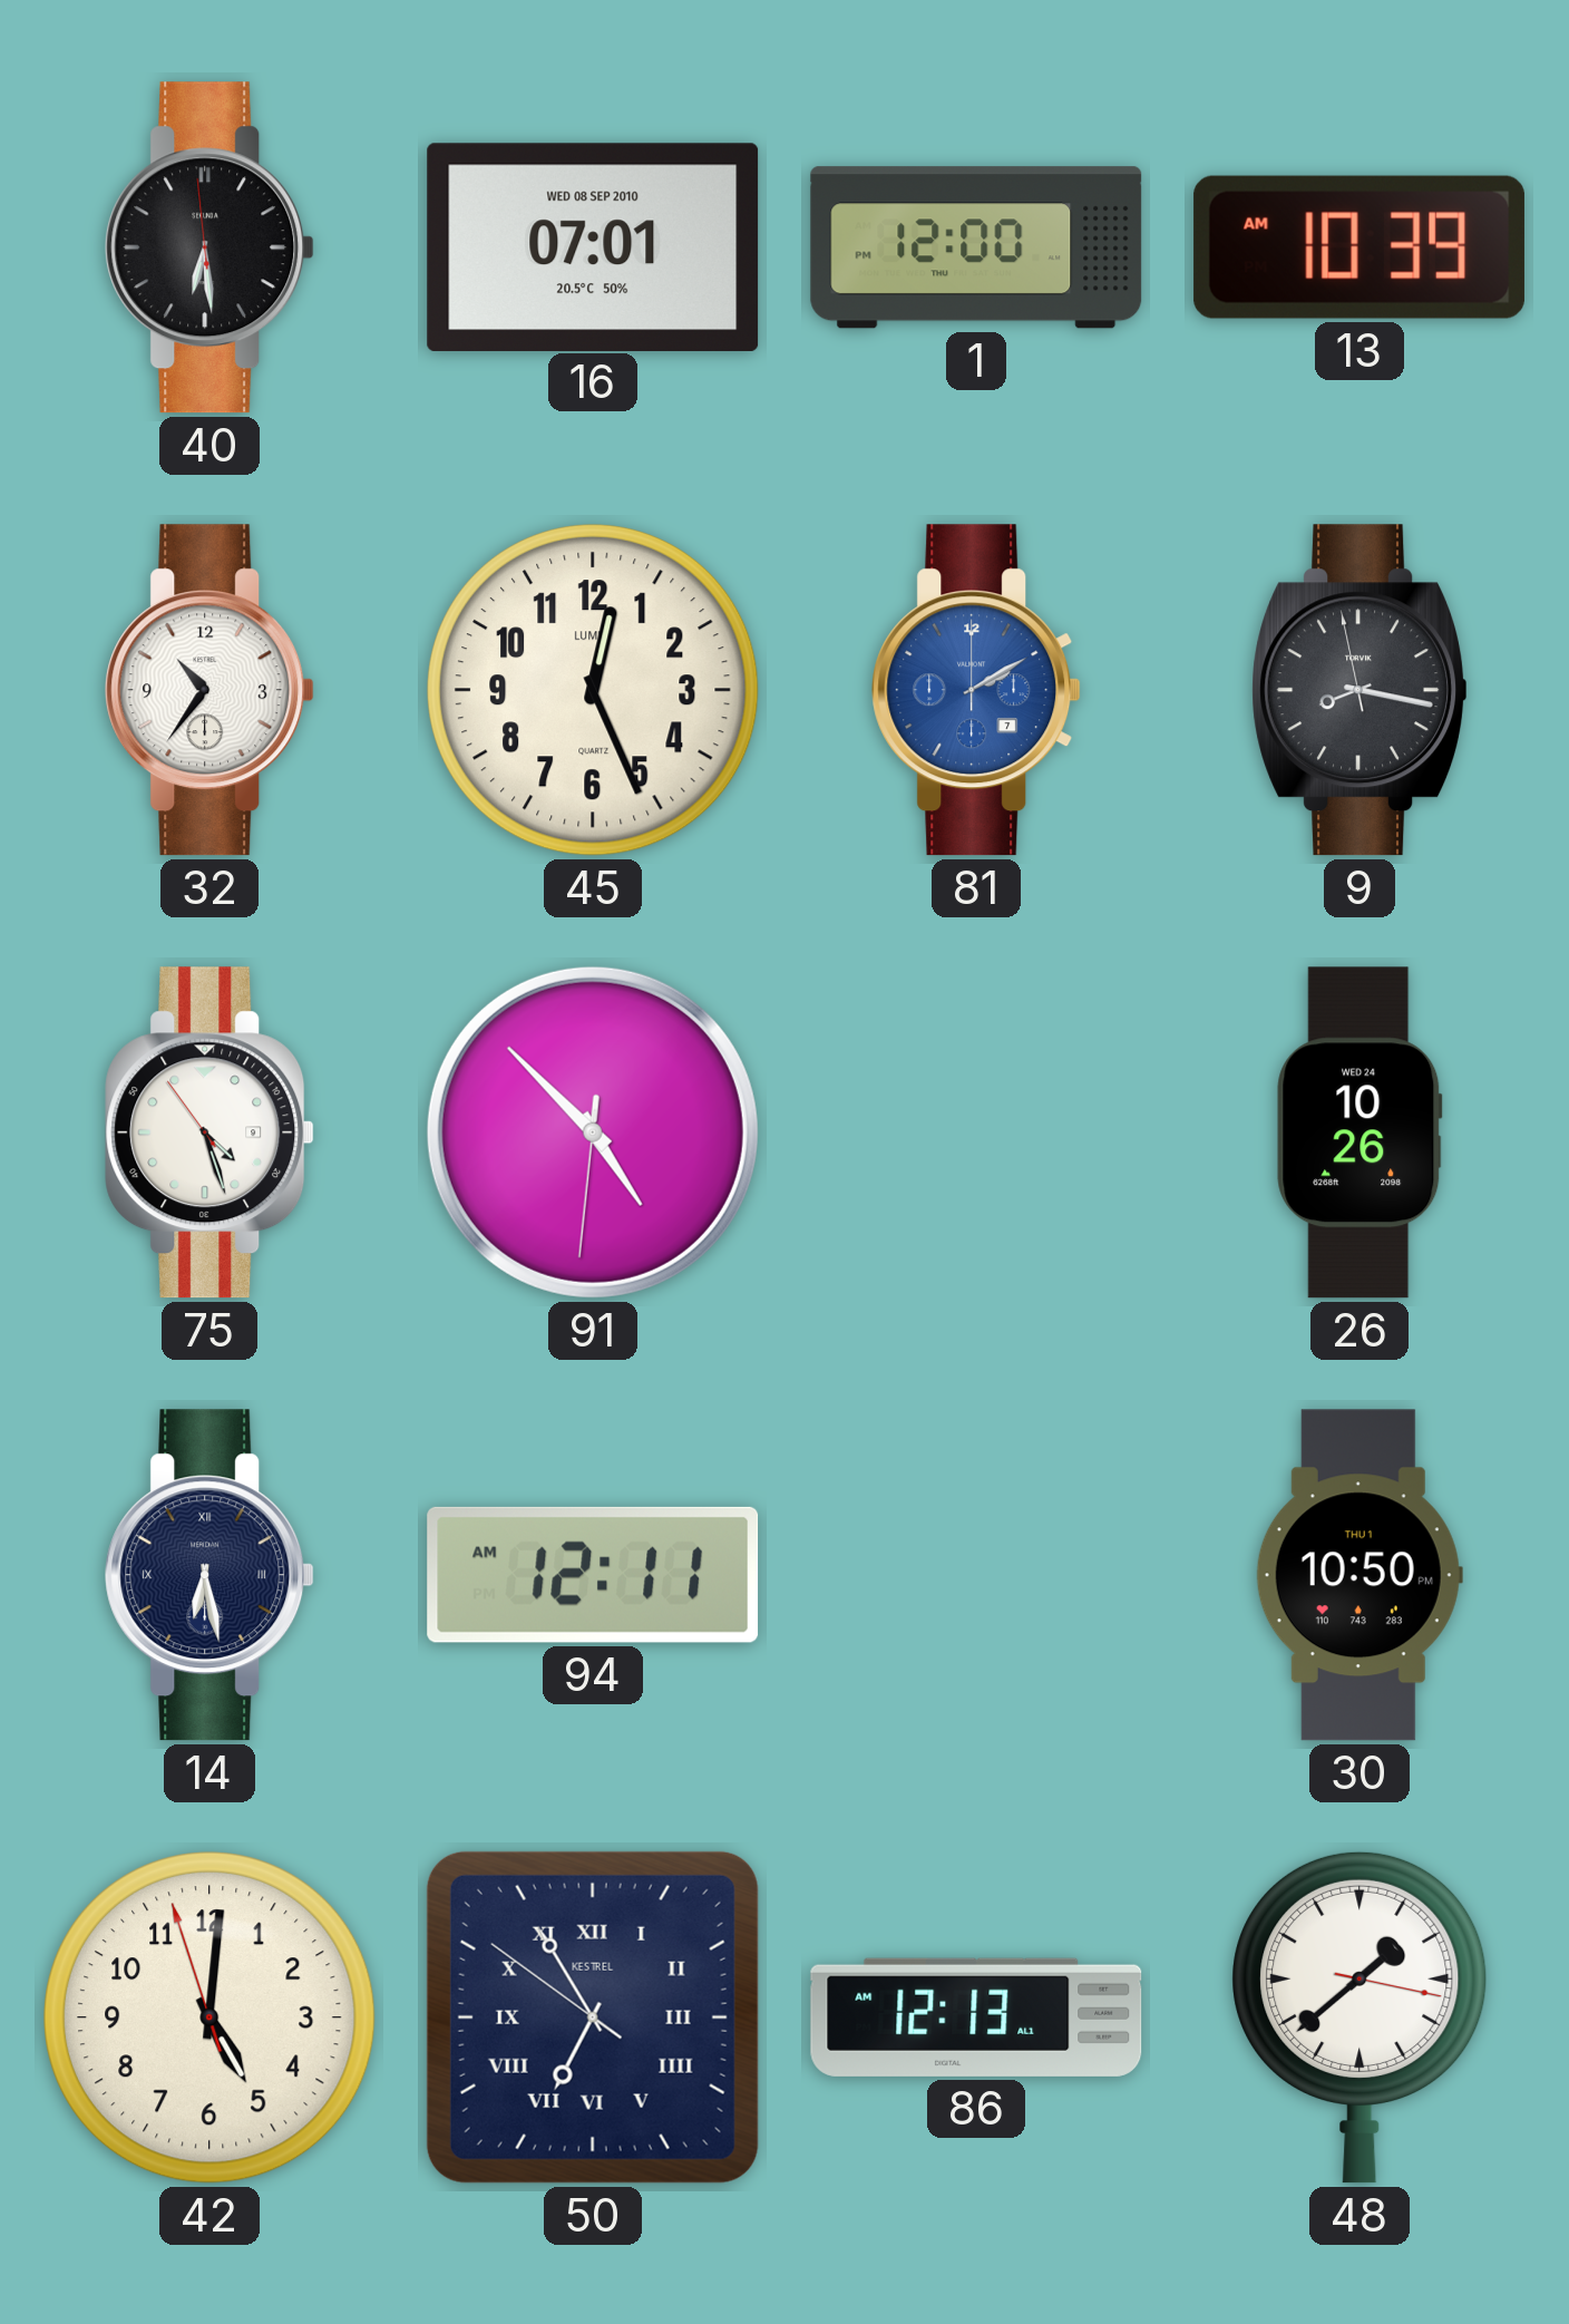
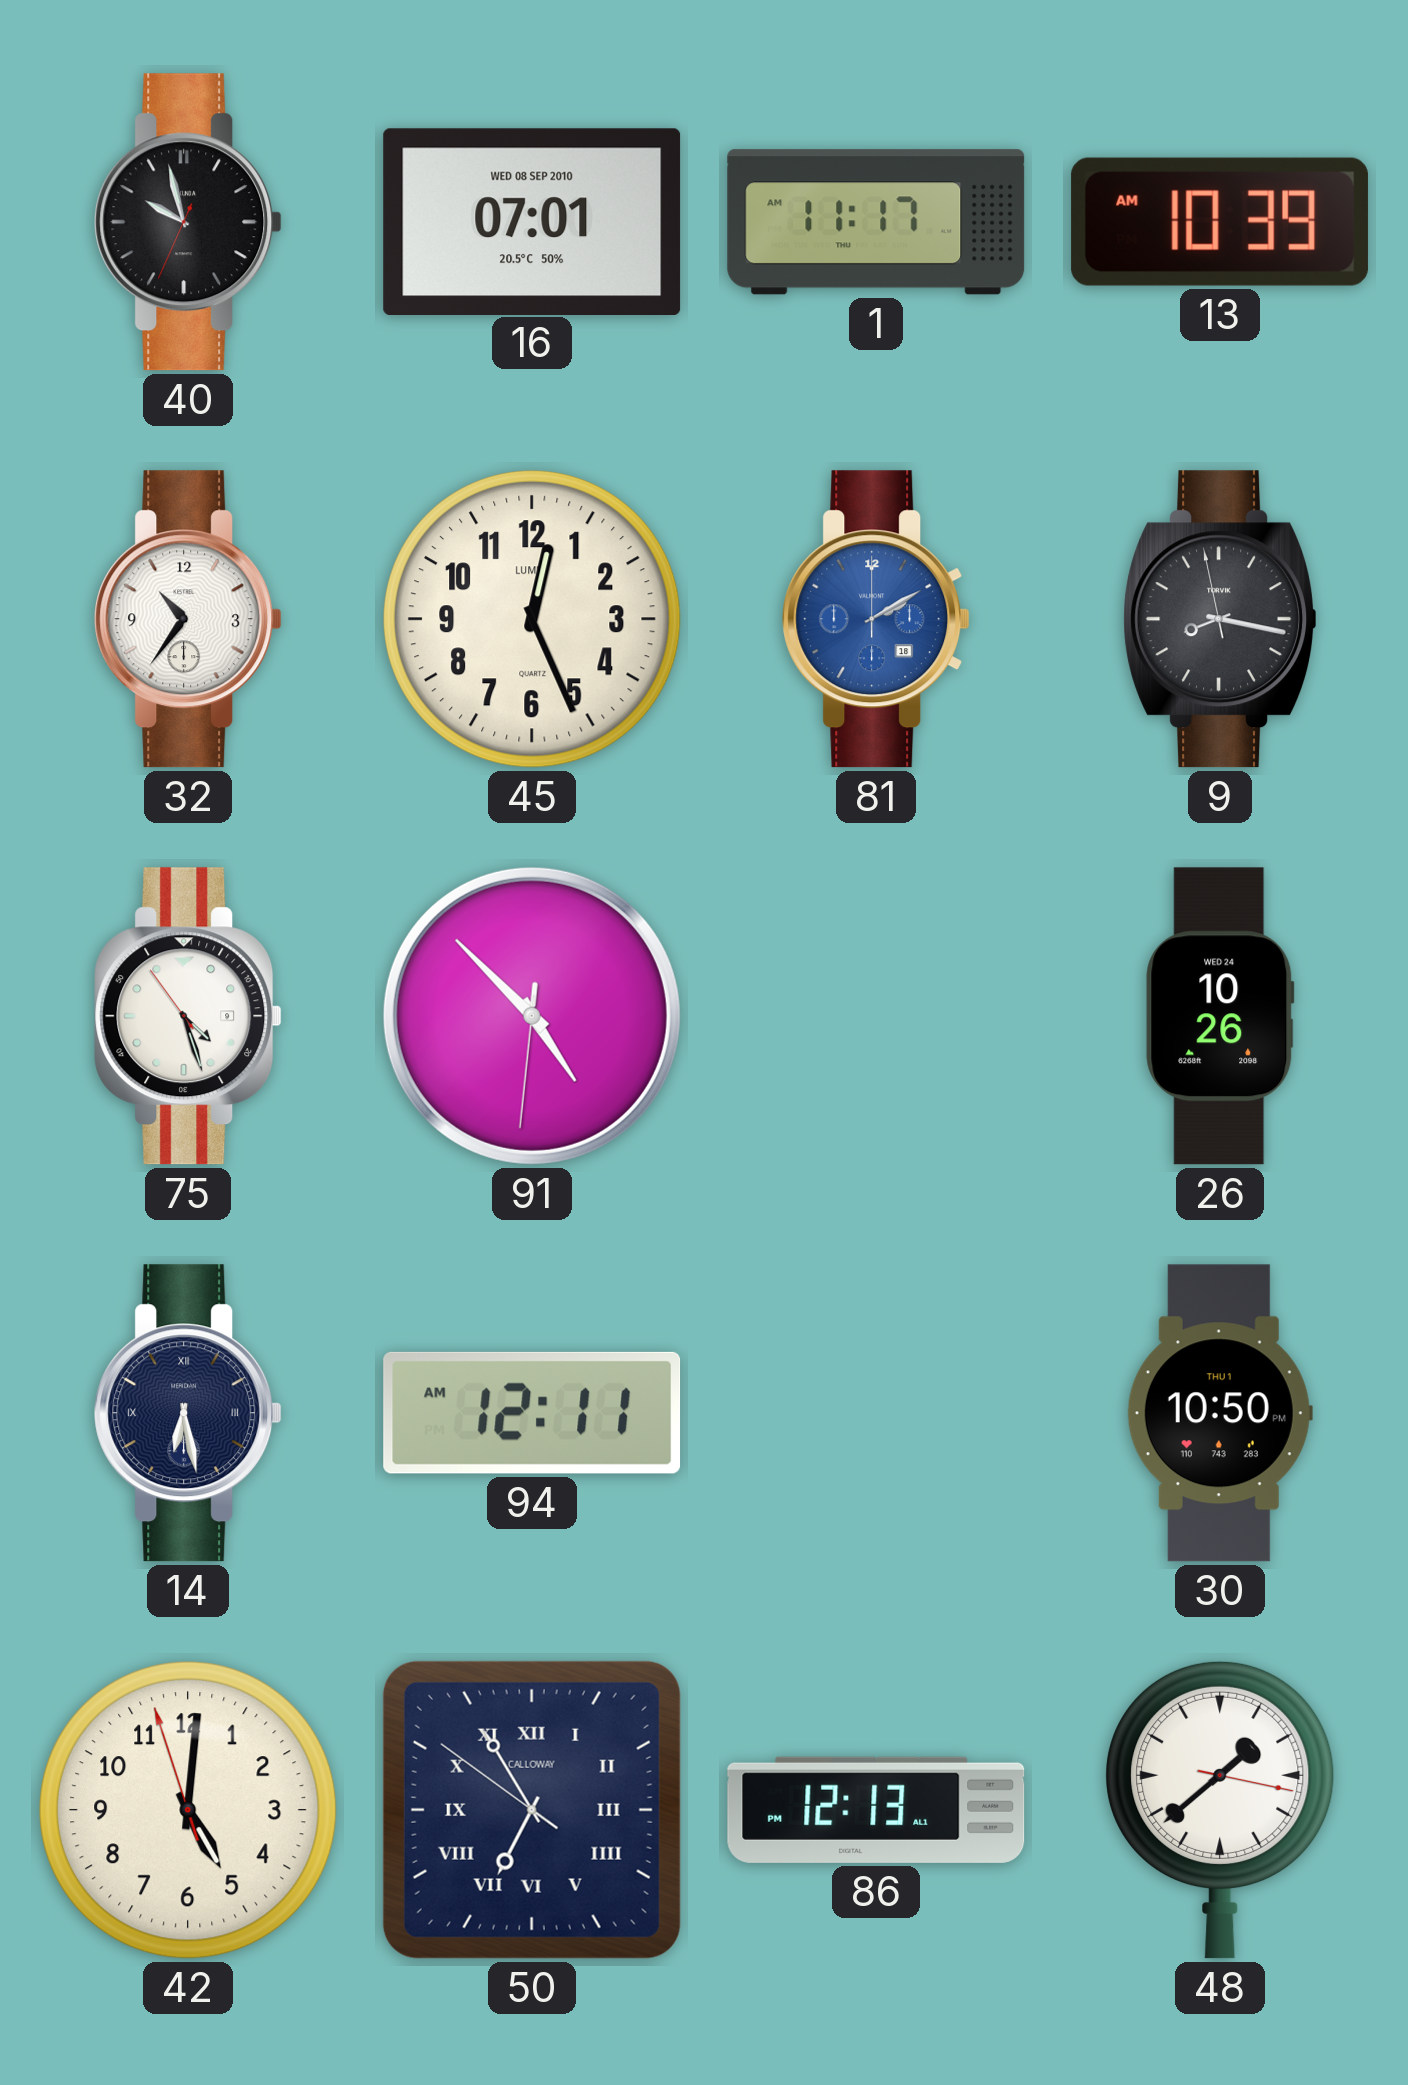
40: 6:28 -> 9:57
1: 12:00 -> 11:17
81 date: 7 -> 18
50 brand: KESTREL -> CALLOWAY
86: 12:13 AM -> 12:13 PM
